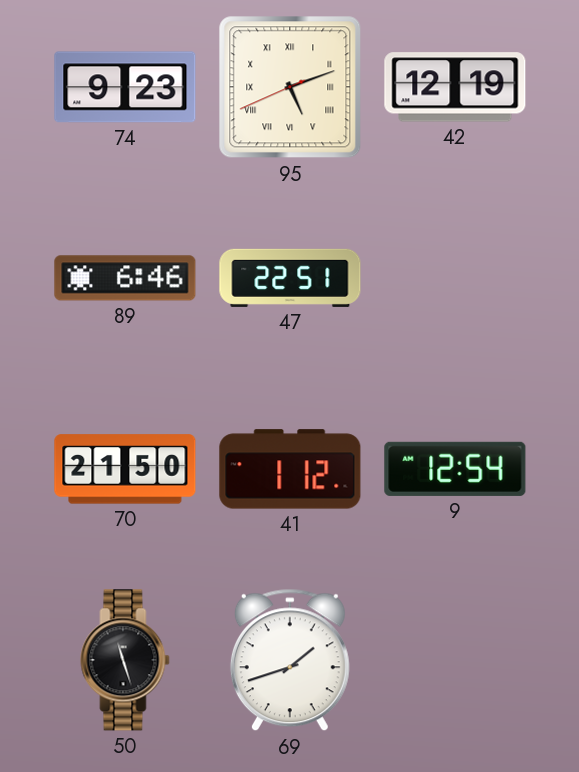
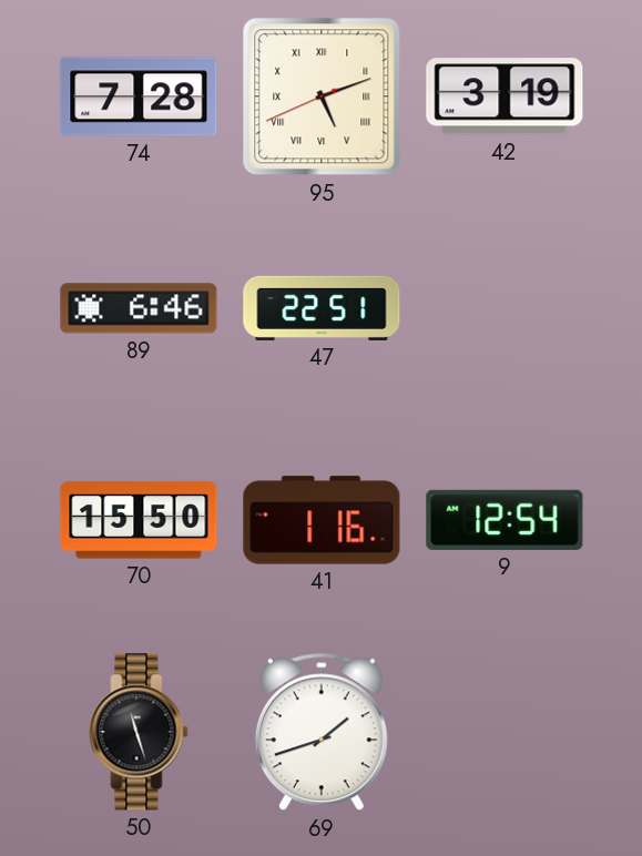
74: 9:23 -> 7:28
42: 12:19 -> 3:19
70: 21:50 -> 15:50
41: 1:12 -> 1:16
